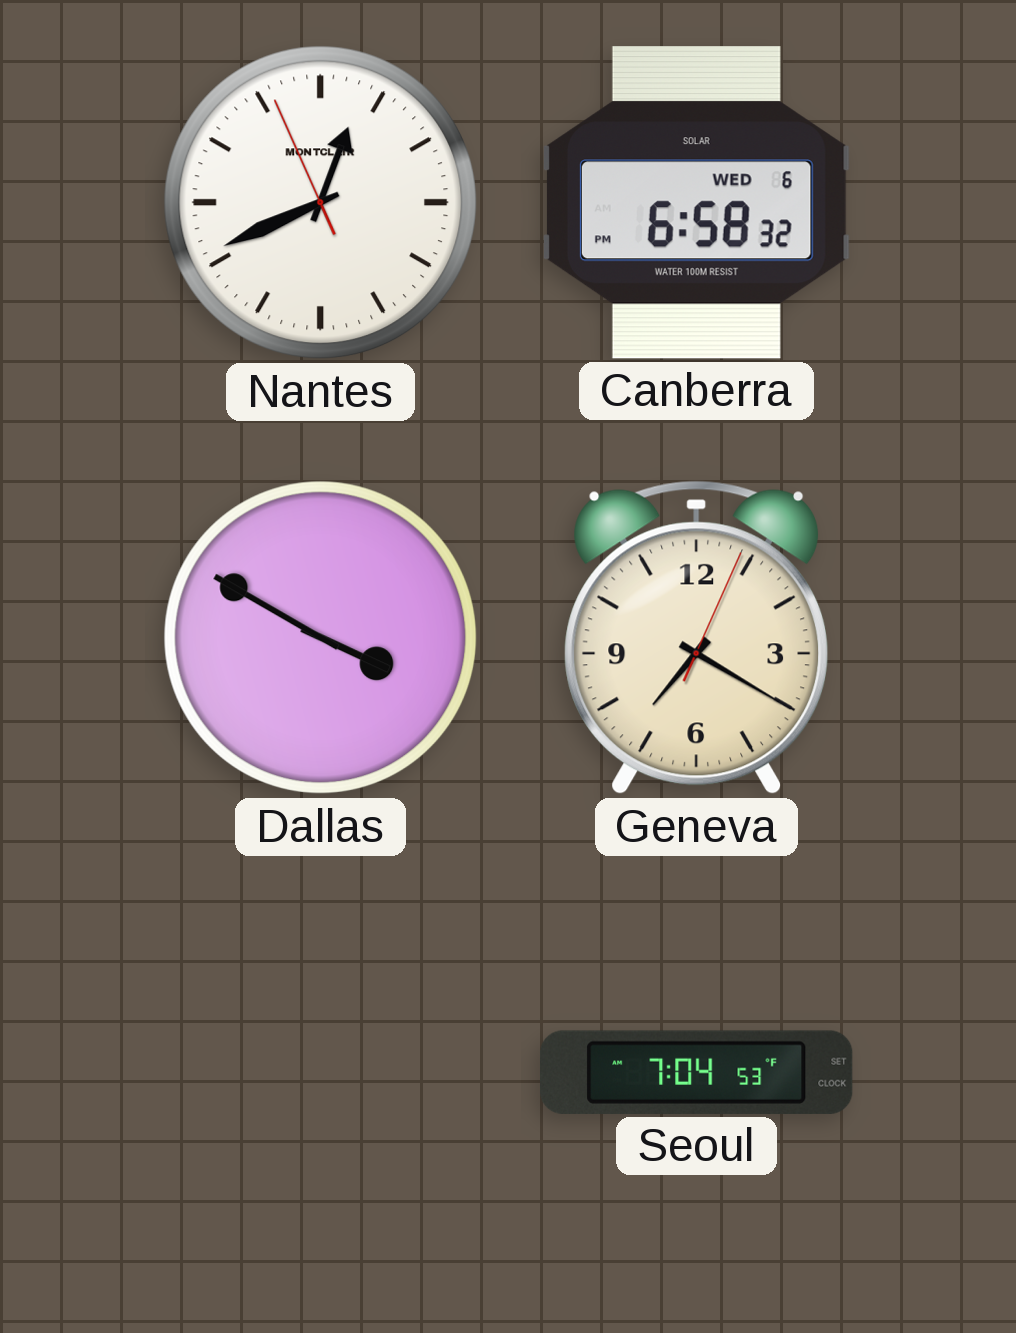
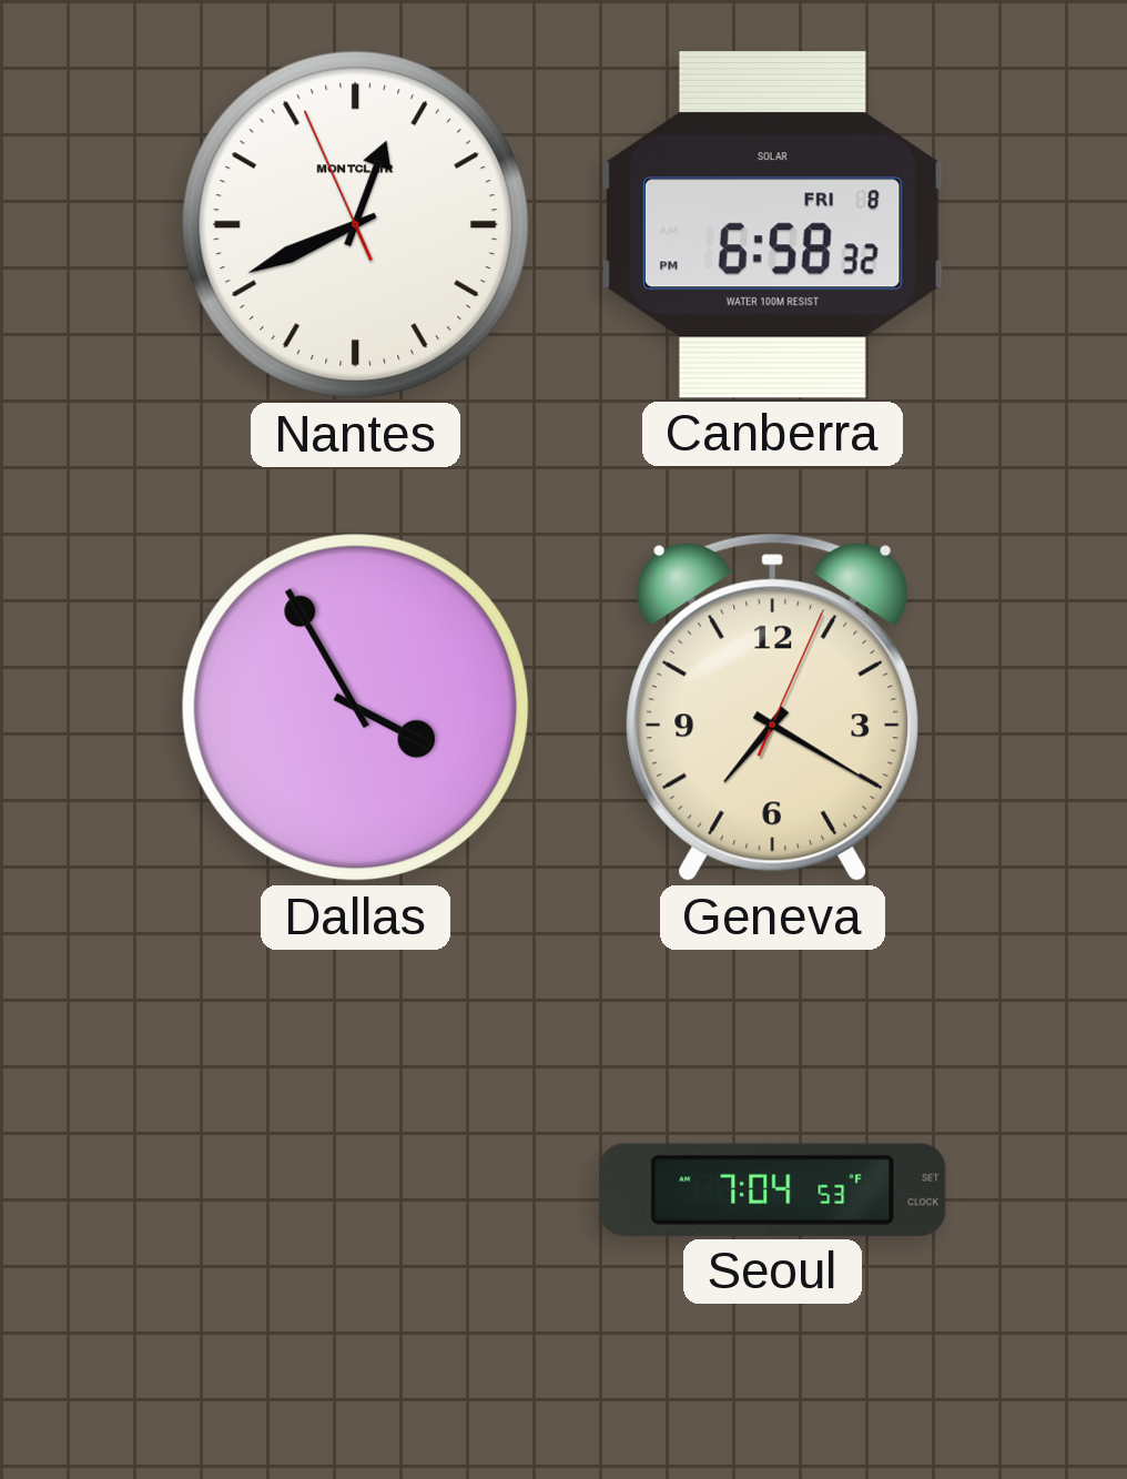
Canberra date: WED 6 -> FRI 8
Dallas: 3:50 -> 3:55
